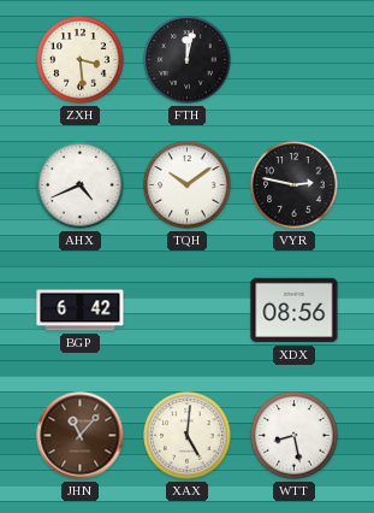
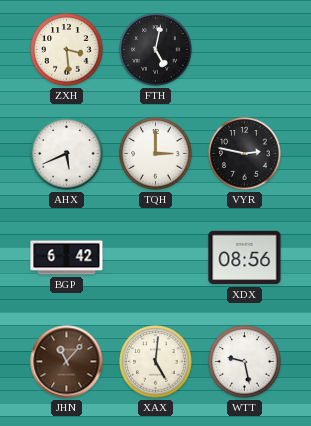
FTH: 12:02 -> 5:02
AHX: 4:41 -> 5:41
TQH: 10:09 -> 3:00
WTT: 8:28 -> 9:28
